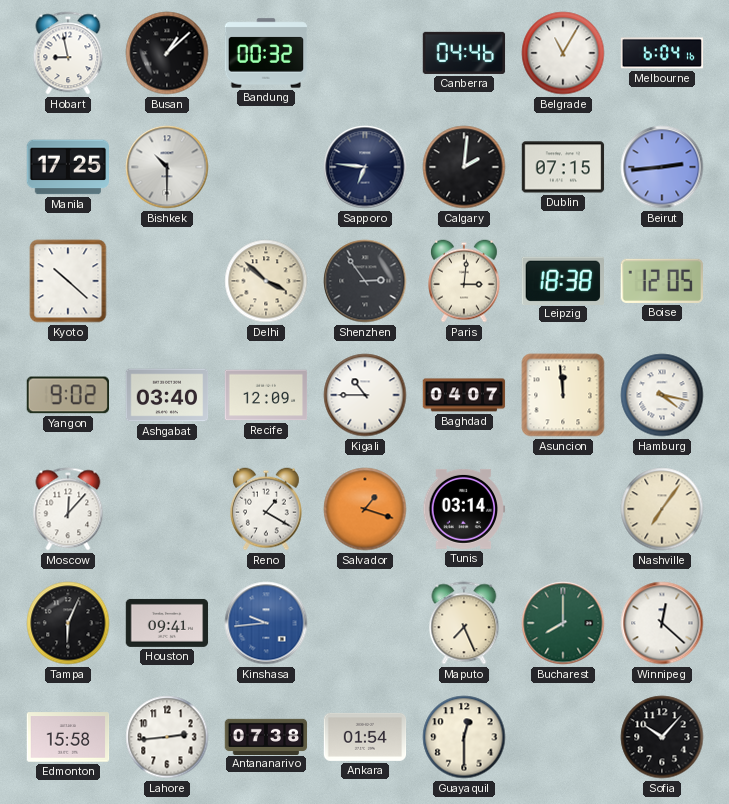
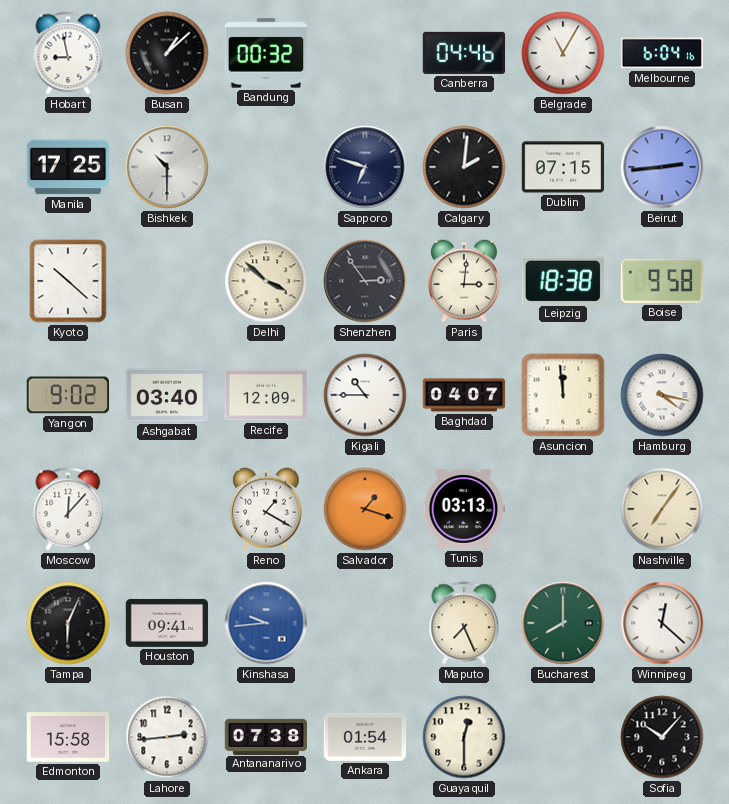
Sapporo: 6:46 -> 6:48
Boise: 12:05 -> 9:58
Tunis: 03:14 -> 03:13
